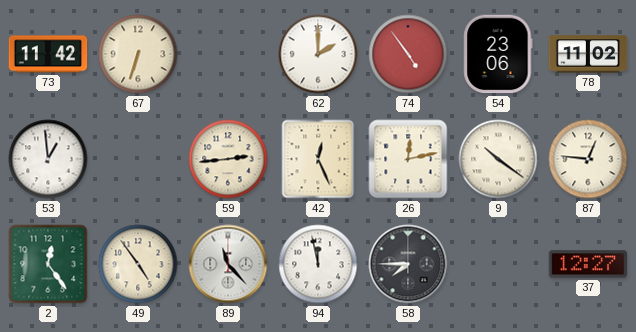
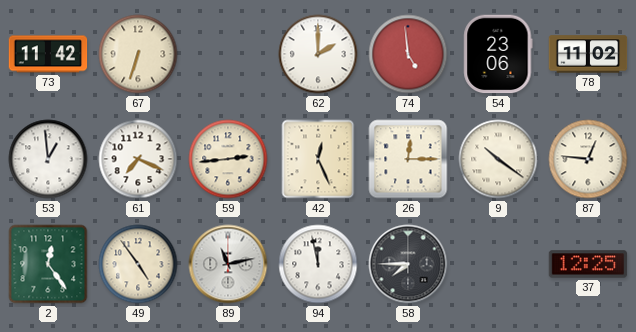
74: 4:54 -> 4:59
61: none -> 7:19
26: 12:13 -> 12:15
89: 11:23 -> 11:13
37: 12:27 -> 12:25
